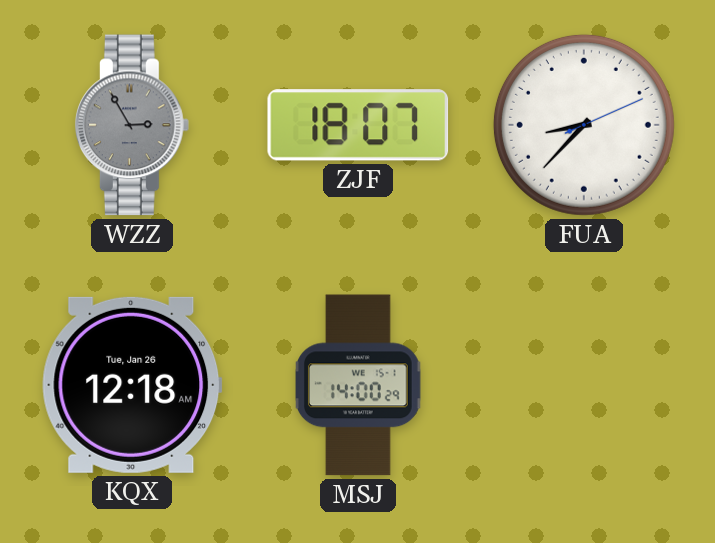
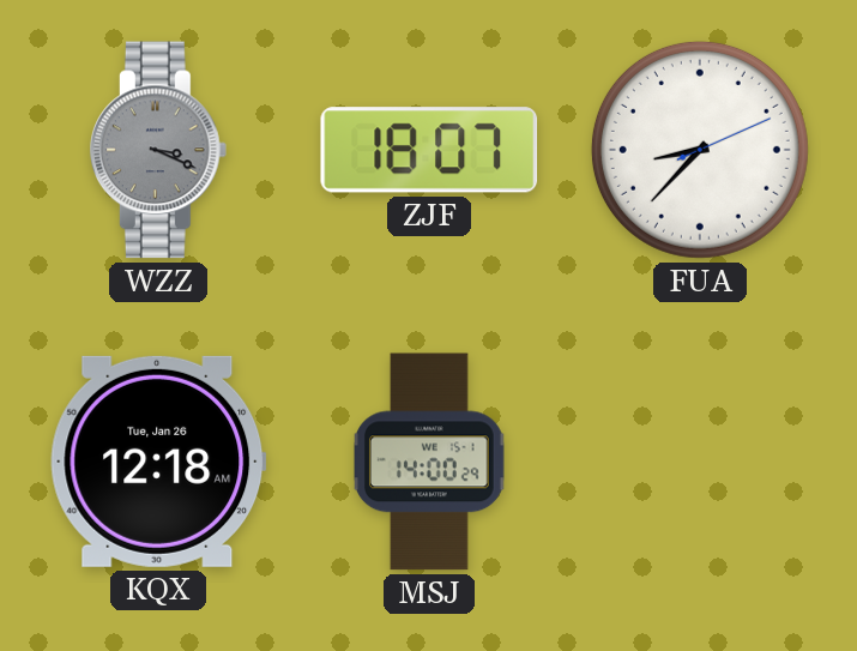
WZZ: 2:55 -> 3:19
